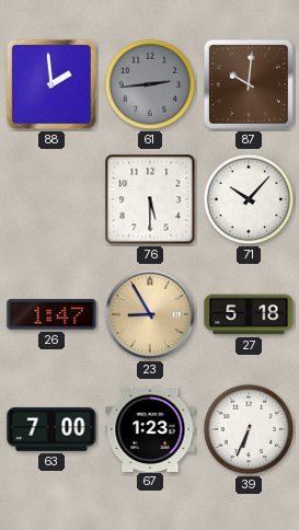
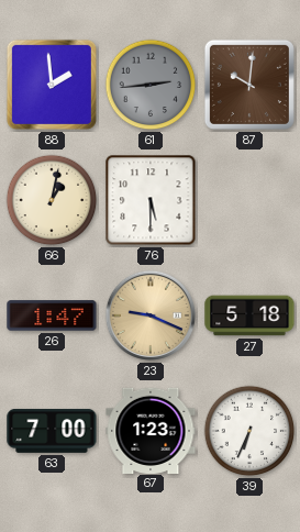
66: none -> 1:02
71: 10:07 -> none
23: 8:55 -> 9:19
